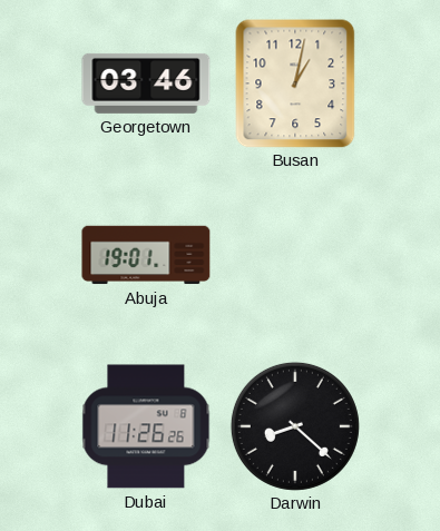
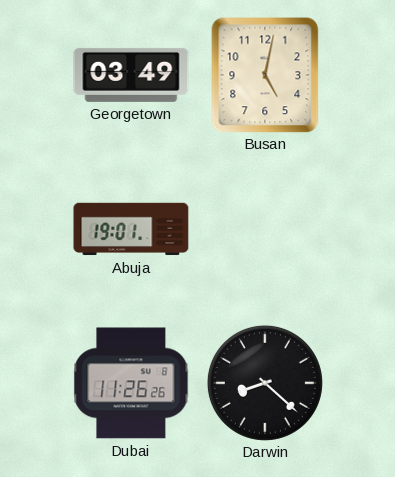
Georgetown: 03:46 -> 03:49
Busan: 1:02 -> 5:02
